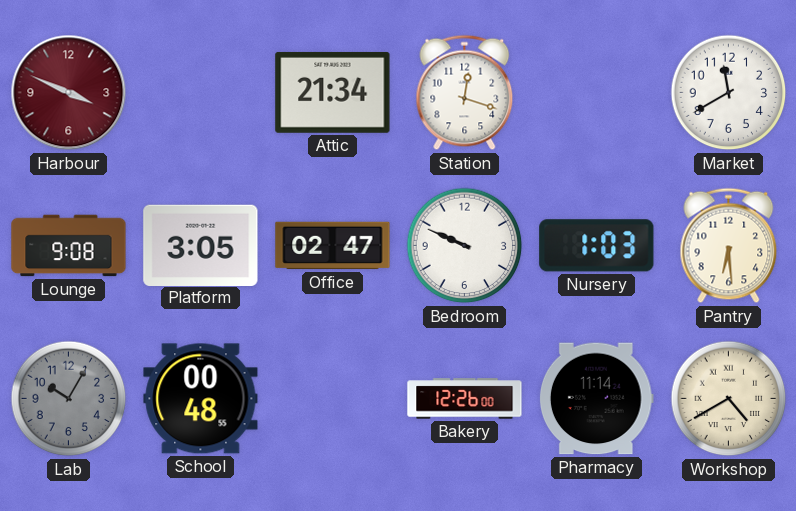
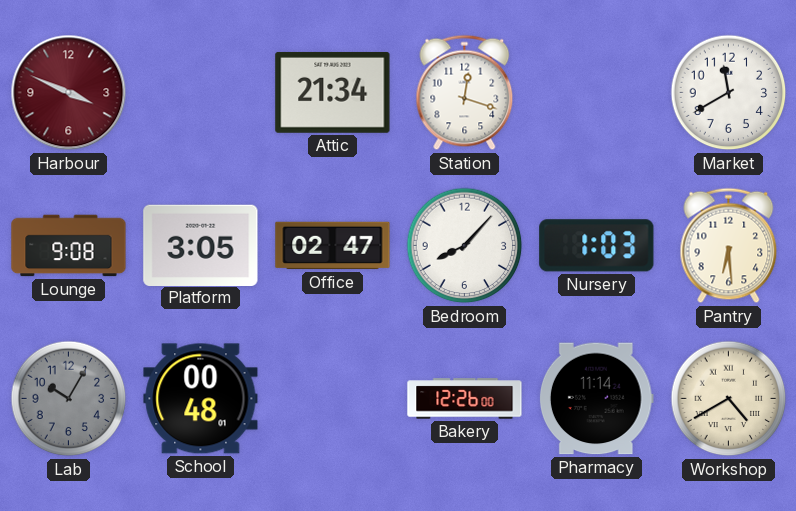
Bedroom: 9:49 -> 8:07
School: 00:48:55 -> 00:48:01
